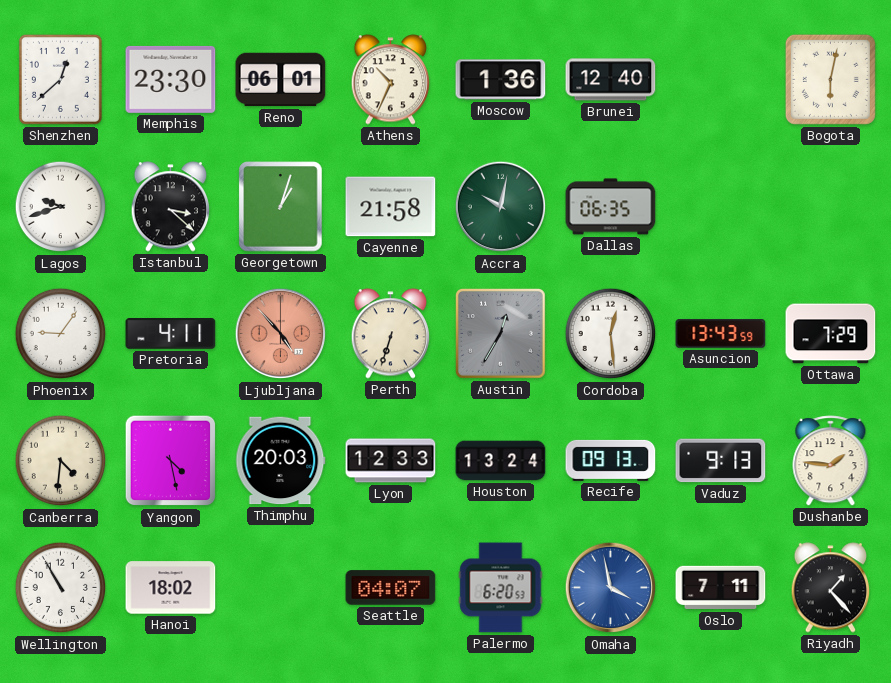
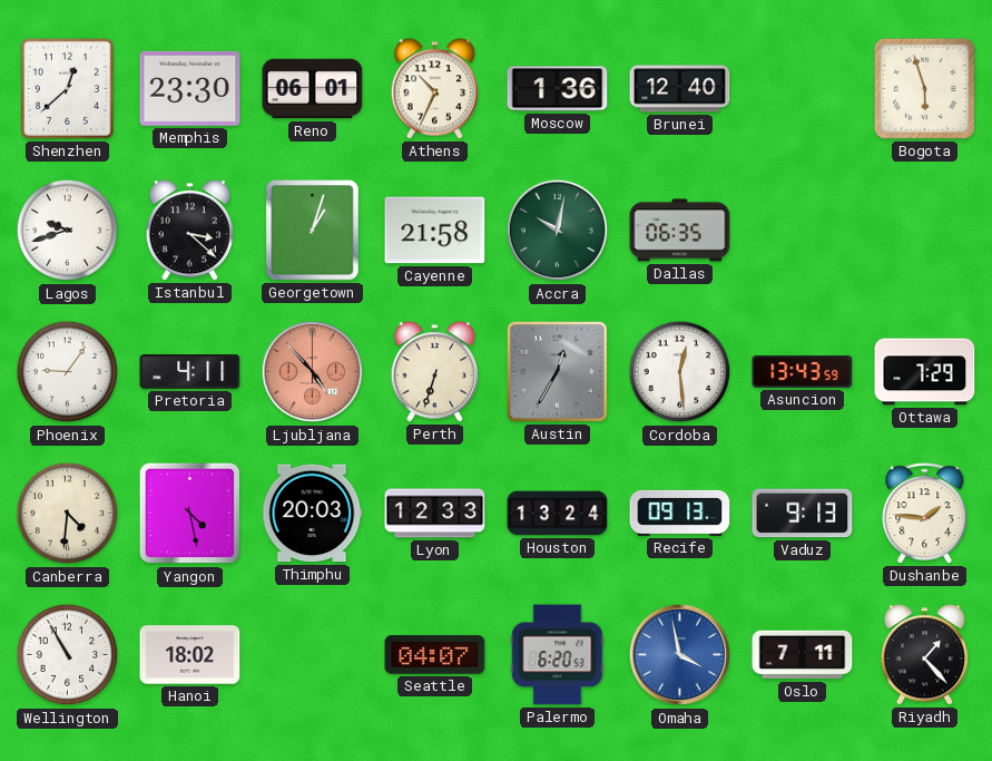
Bogota: 6:02 -> 5:57
